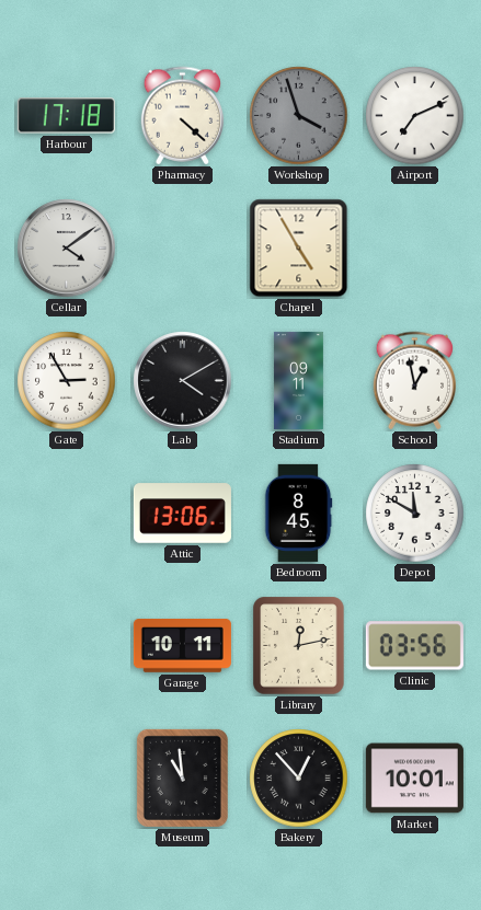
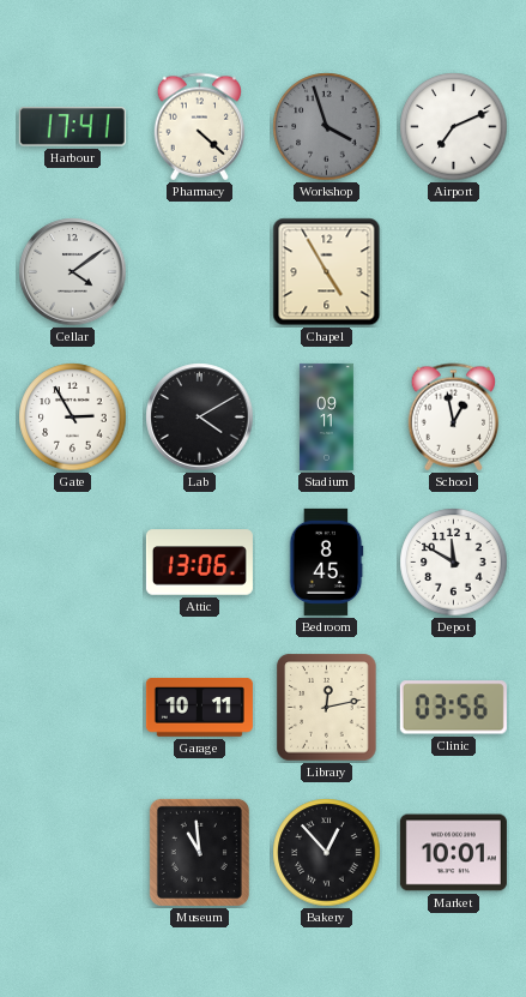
Harbour: 17:18 -> 17:41
